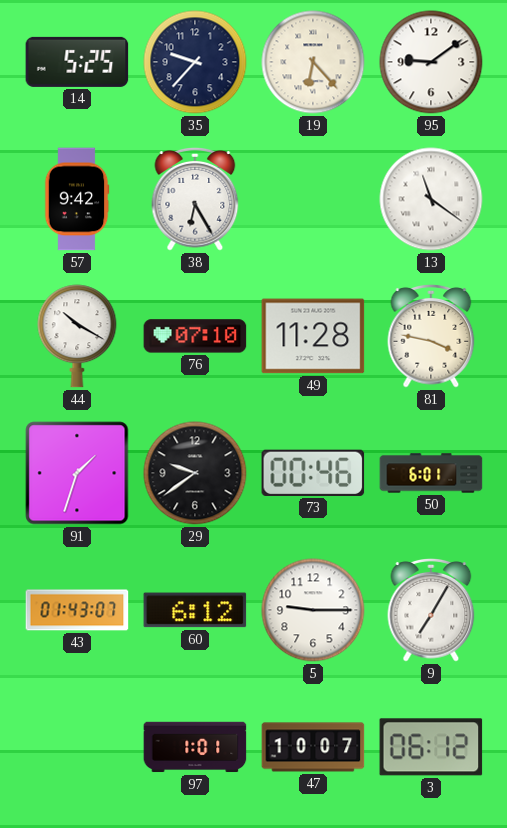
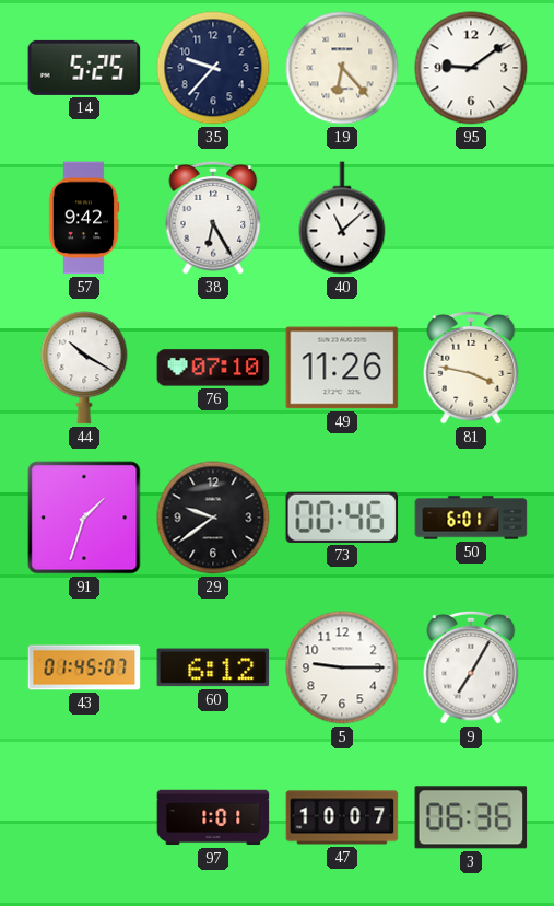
40: none -> 11:08
13: 11:21 -> none
49: 11:28 -> 11:26
43: 01:43 -> 01:45
3: 06:12 -> 06:36
